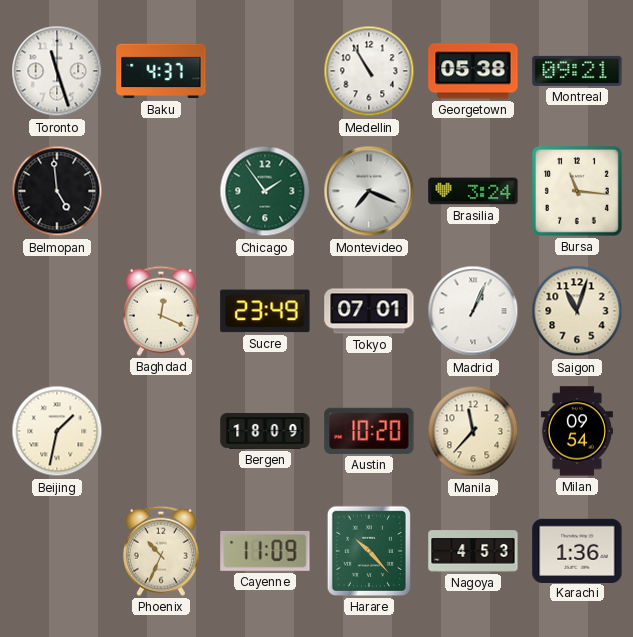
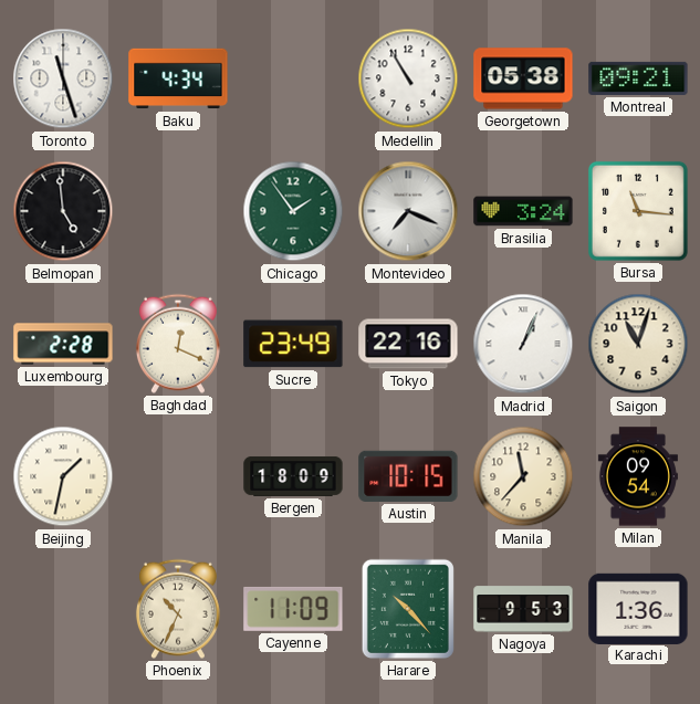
Baku: 4:37 -> 4:34
Luxembourg: none -> 2:28
Tokyo: 07:01 -> 22:16
Austin: 10:20 -> 10:15
Nagoya: 4:53 -> 9:53
